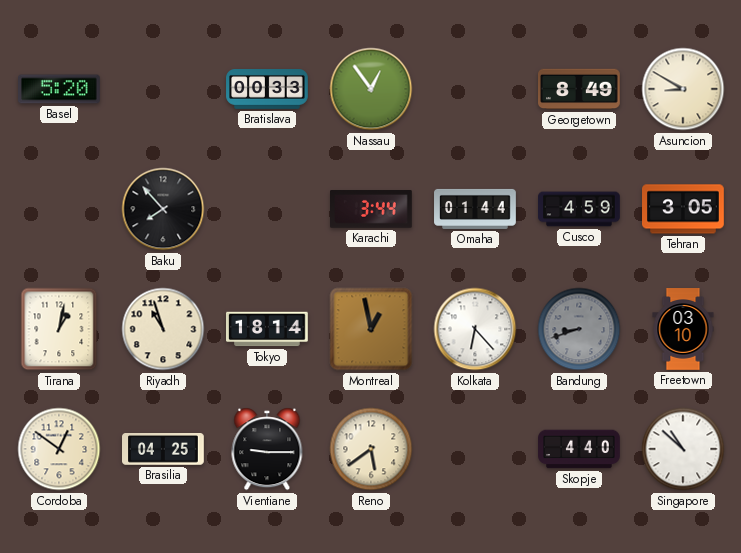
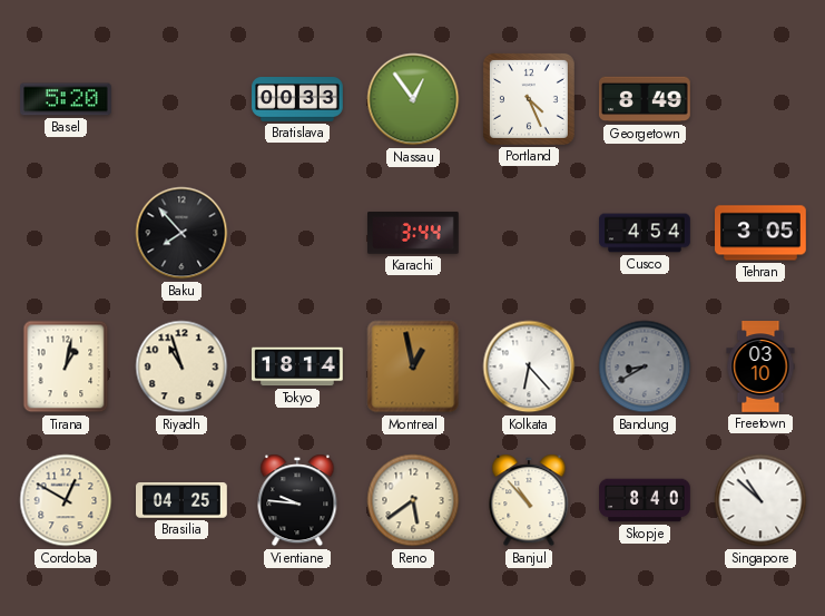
Portland: none -> 4:26
Asuncion: 8:50 -> none
Omaha: 01:44 -> none
Cusco: 4:59 -> 4:54
Bandung: 8:42 -> 8:40
Cordoba: 12:51 -> 12:50
Vientiane: 9:15 -> 9:46
Banjul: none -> 10:53
Skopje: 4:40 -> 8:40
